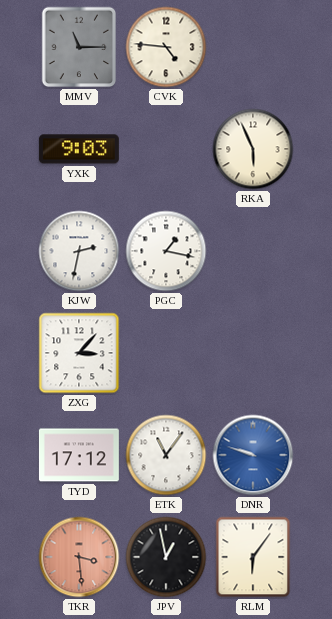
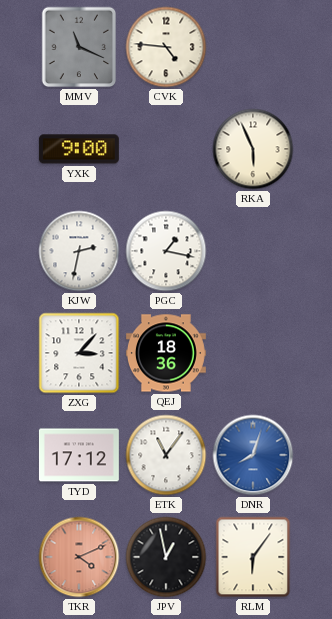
MMV: 11:15 -> 11:19
YXK: 9:03 -> 9:00
QEJ: none -> 18:36
DNR: 9:48 -> 8:03
TKR: 3:29 -> 4:11
